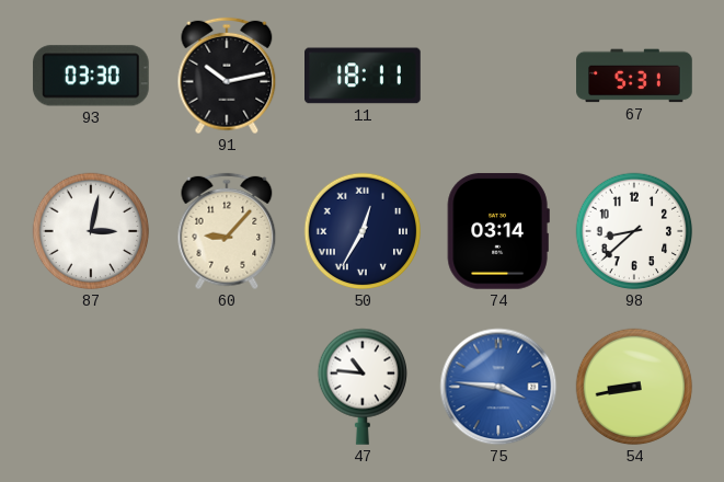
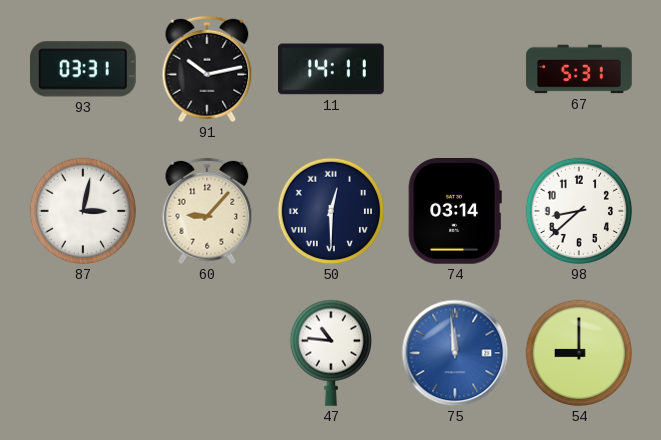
93: 03:30 -> 03:31
11: 18:11 -> 14:11
50: 12:35 -> 12:30
75: 3:46 -> 11:59
54: 8:43 -> 9:00
